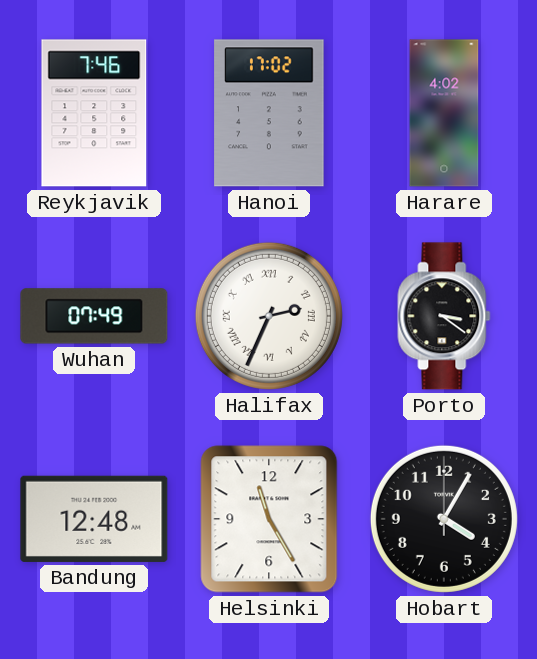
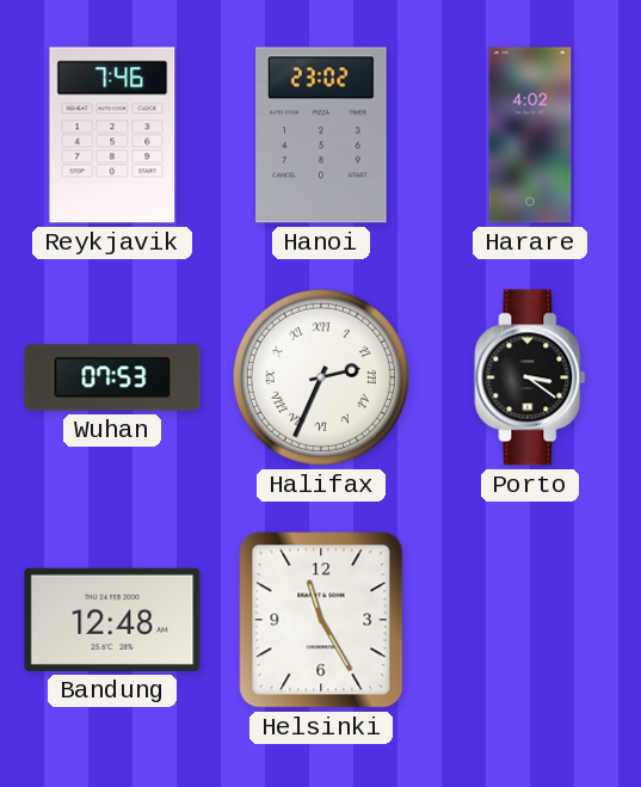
Hanoi: 17:02 -> 23:02
Wuhan: 07:49 -> 07:53
Hobart: 4:05 -> none
